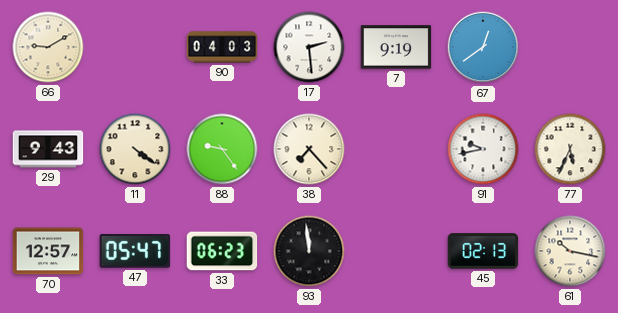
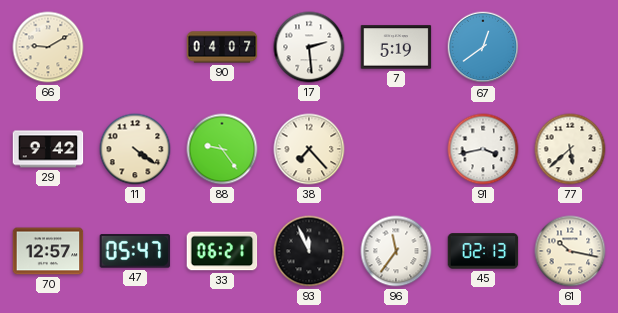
90: 04:03 -> 04:07
7: 9:19 -> 5:19
29: 9:43 -> 9:42
91: 9:43 -> 3:43
77: 5:34 -> 5:38
33: 06:23 -> 06:21
93: 11:59 -> 11:56
96: none -> 11:36
